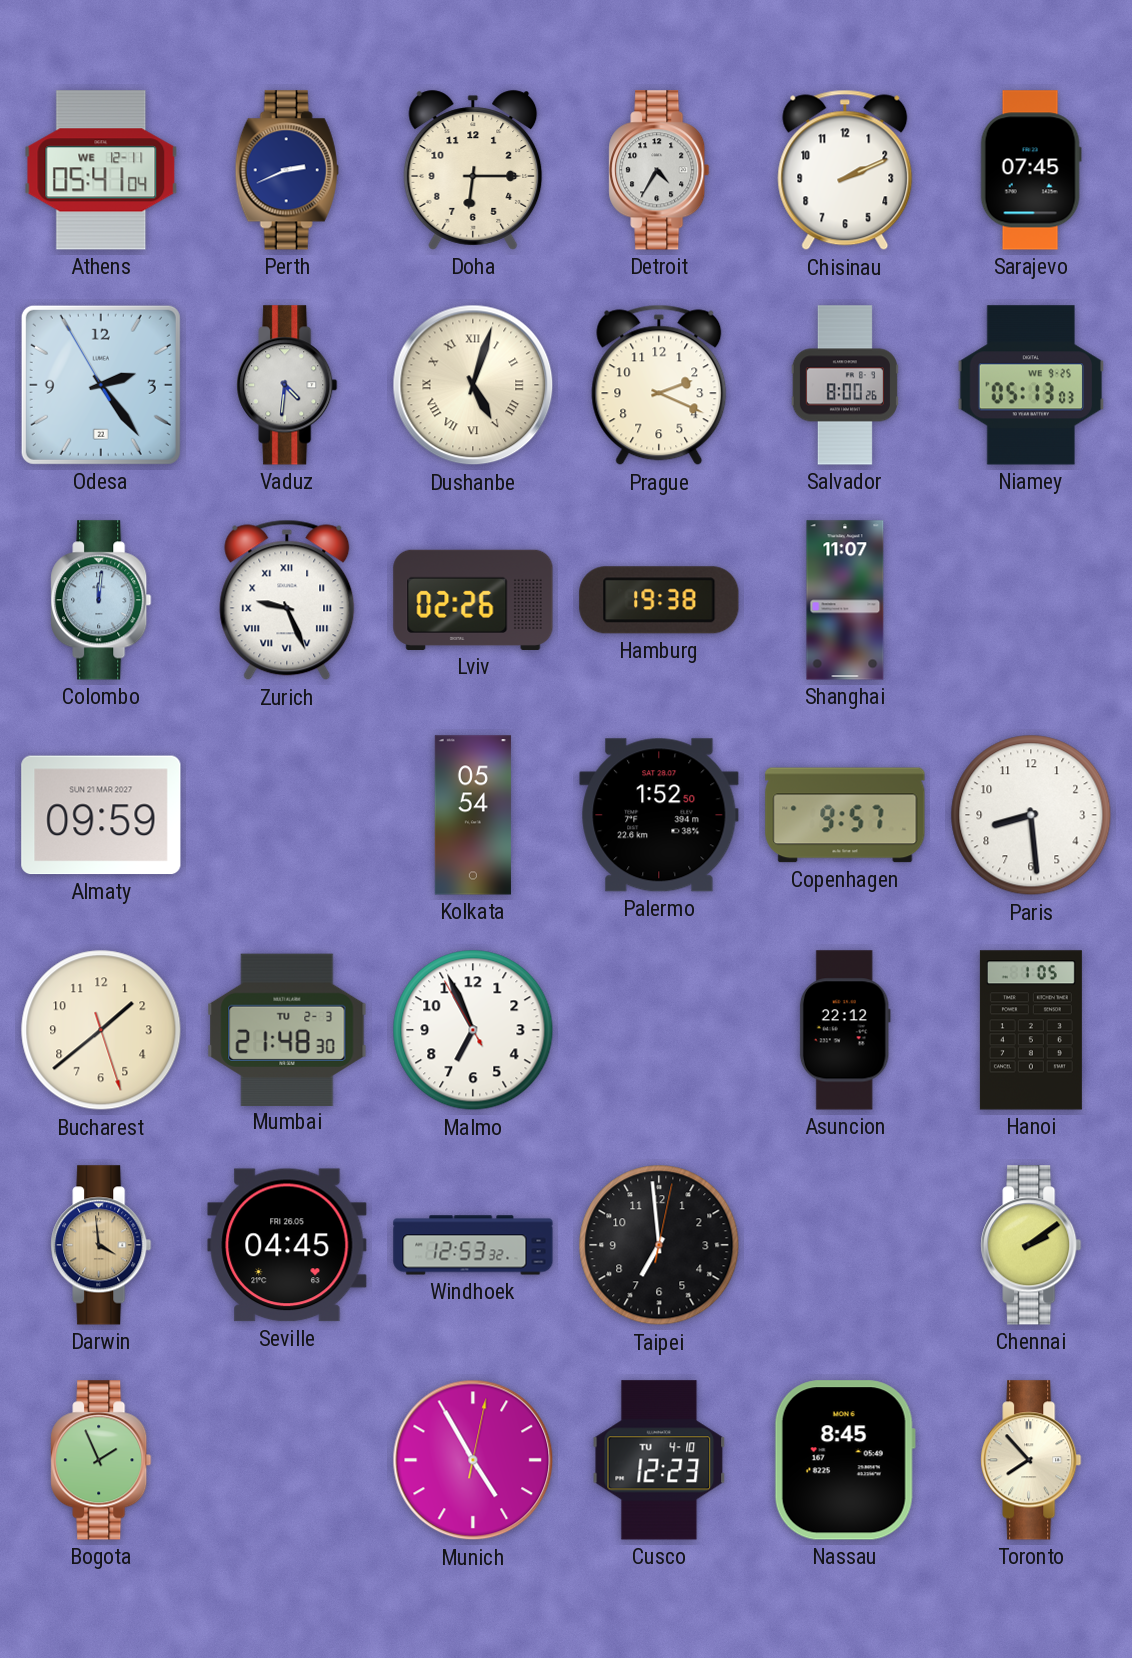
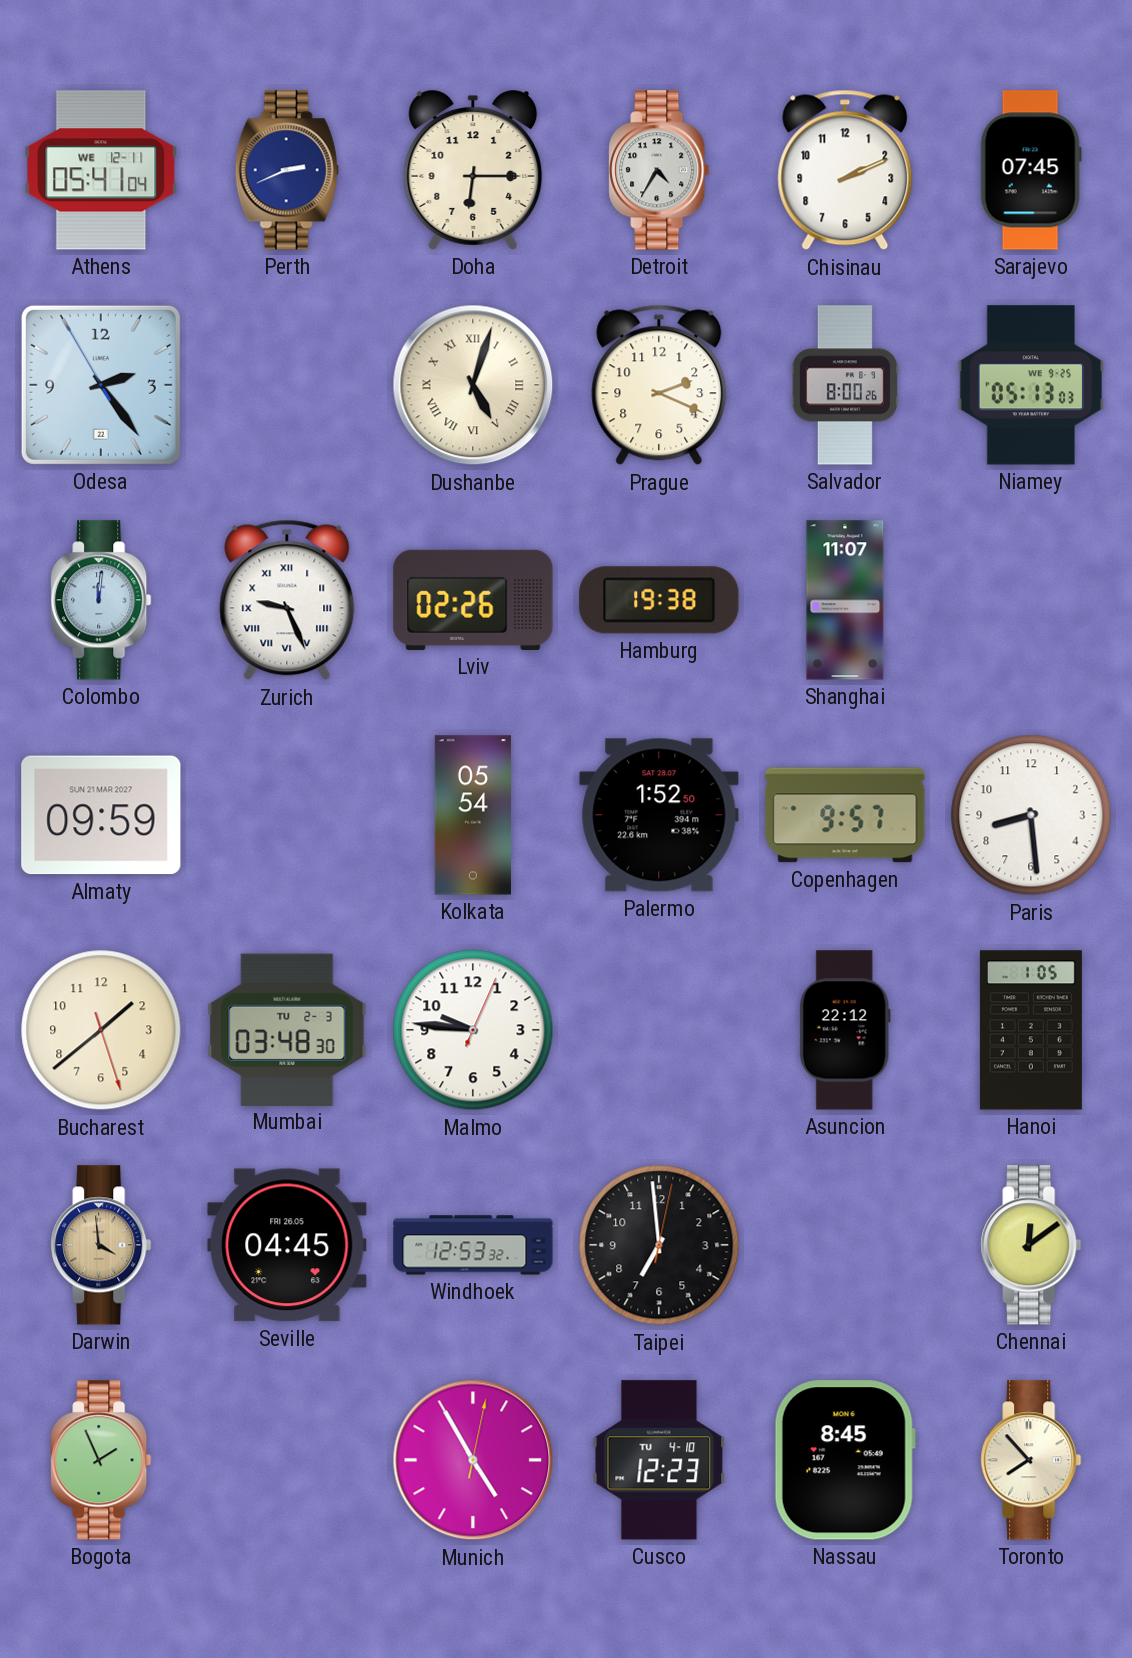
Vaduz: 4:31 -> none
Mumbai: 21:48 -> 03:48
Malmo: 6:55 -> 9:46
Chennai: 2:09 -> 12:09
